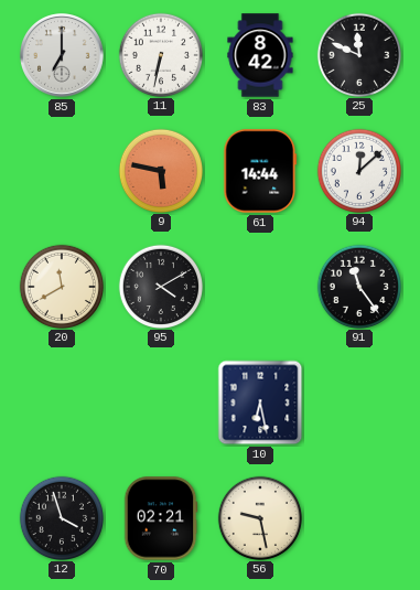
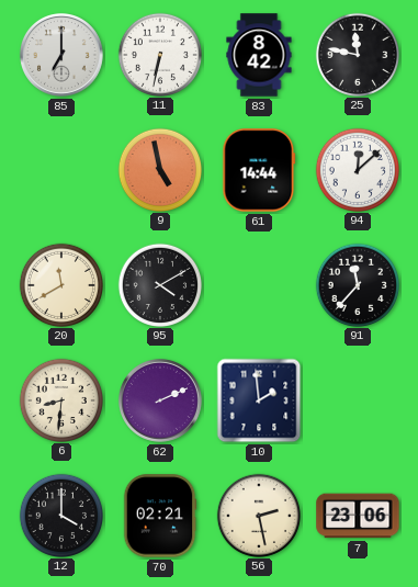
25: 11:49 -> 11:47
9: 5:47 -> 4:58
91: 11:24 -> 11:37
6: none -> 8:31
62: none -> 2:11
10: 6:28 -> 1:59
12: 3:57 -> 4:00
56: 9:28 -> 2:28
7: none -> 23:06
